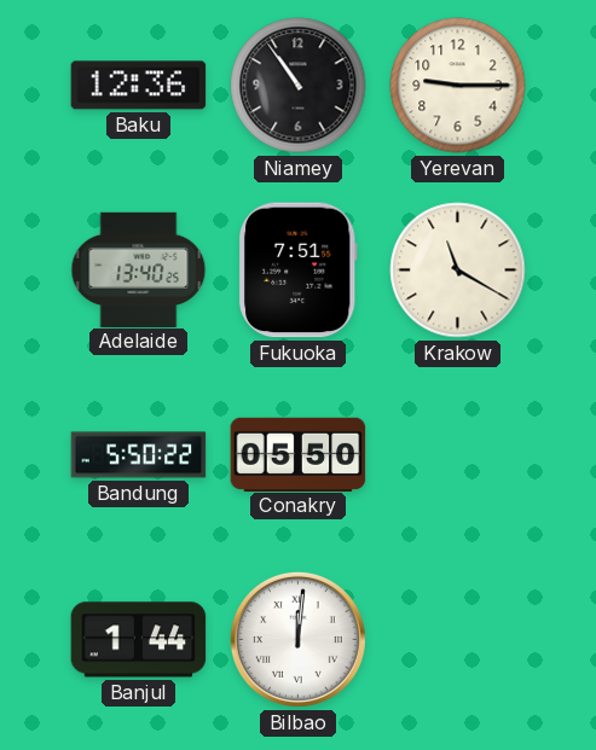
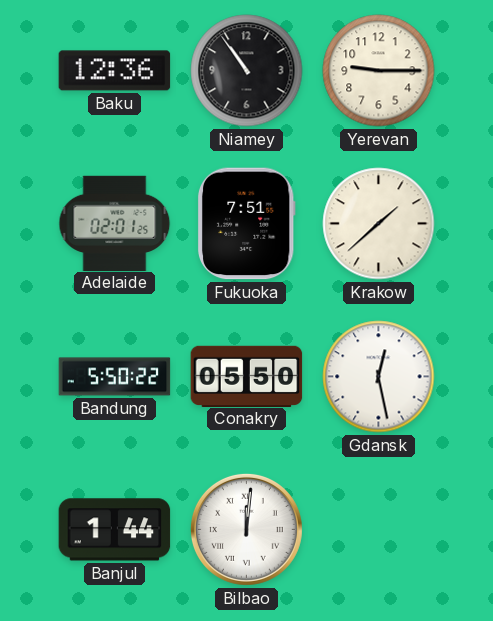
Adelaide: 13:40 -> 02:01
Krakow: 11:20 -> 1:38
Gdansk: none -> 12:28
